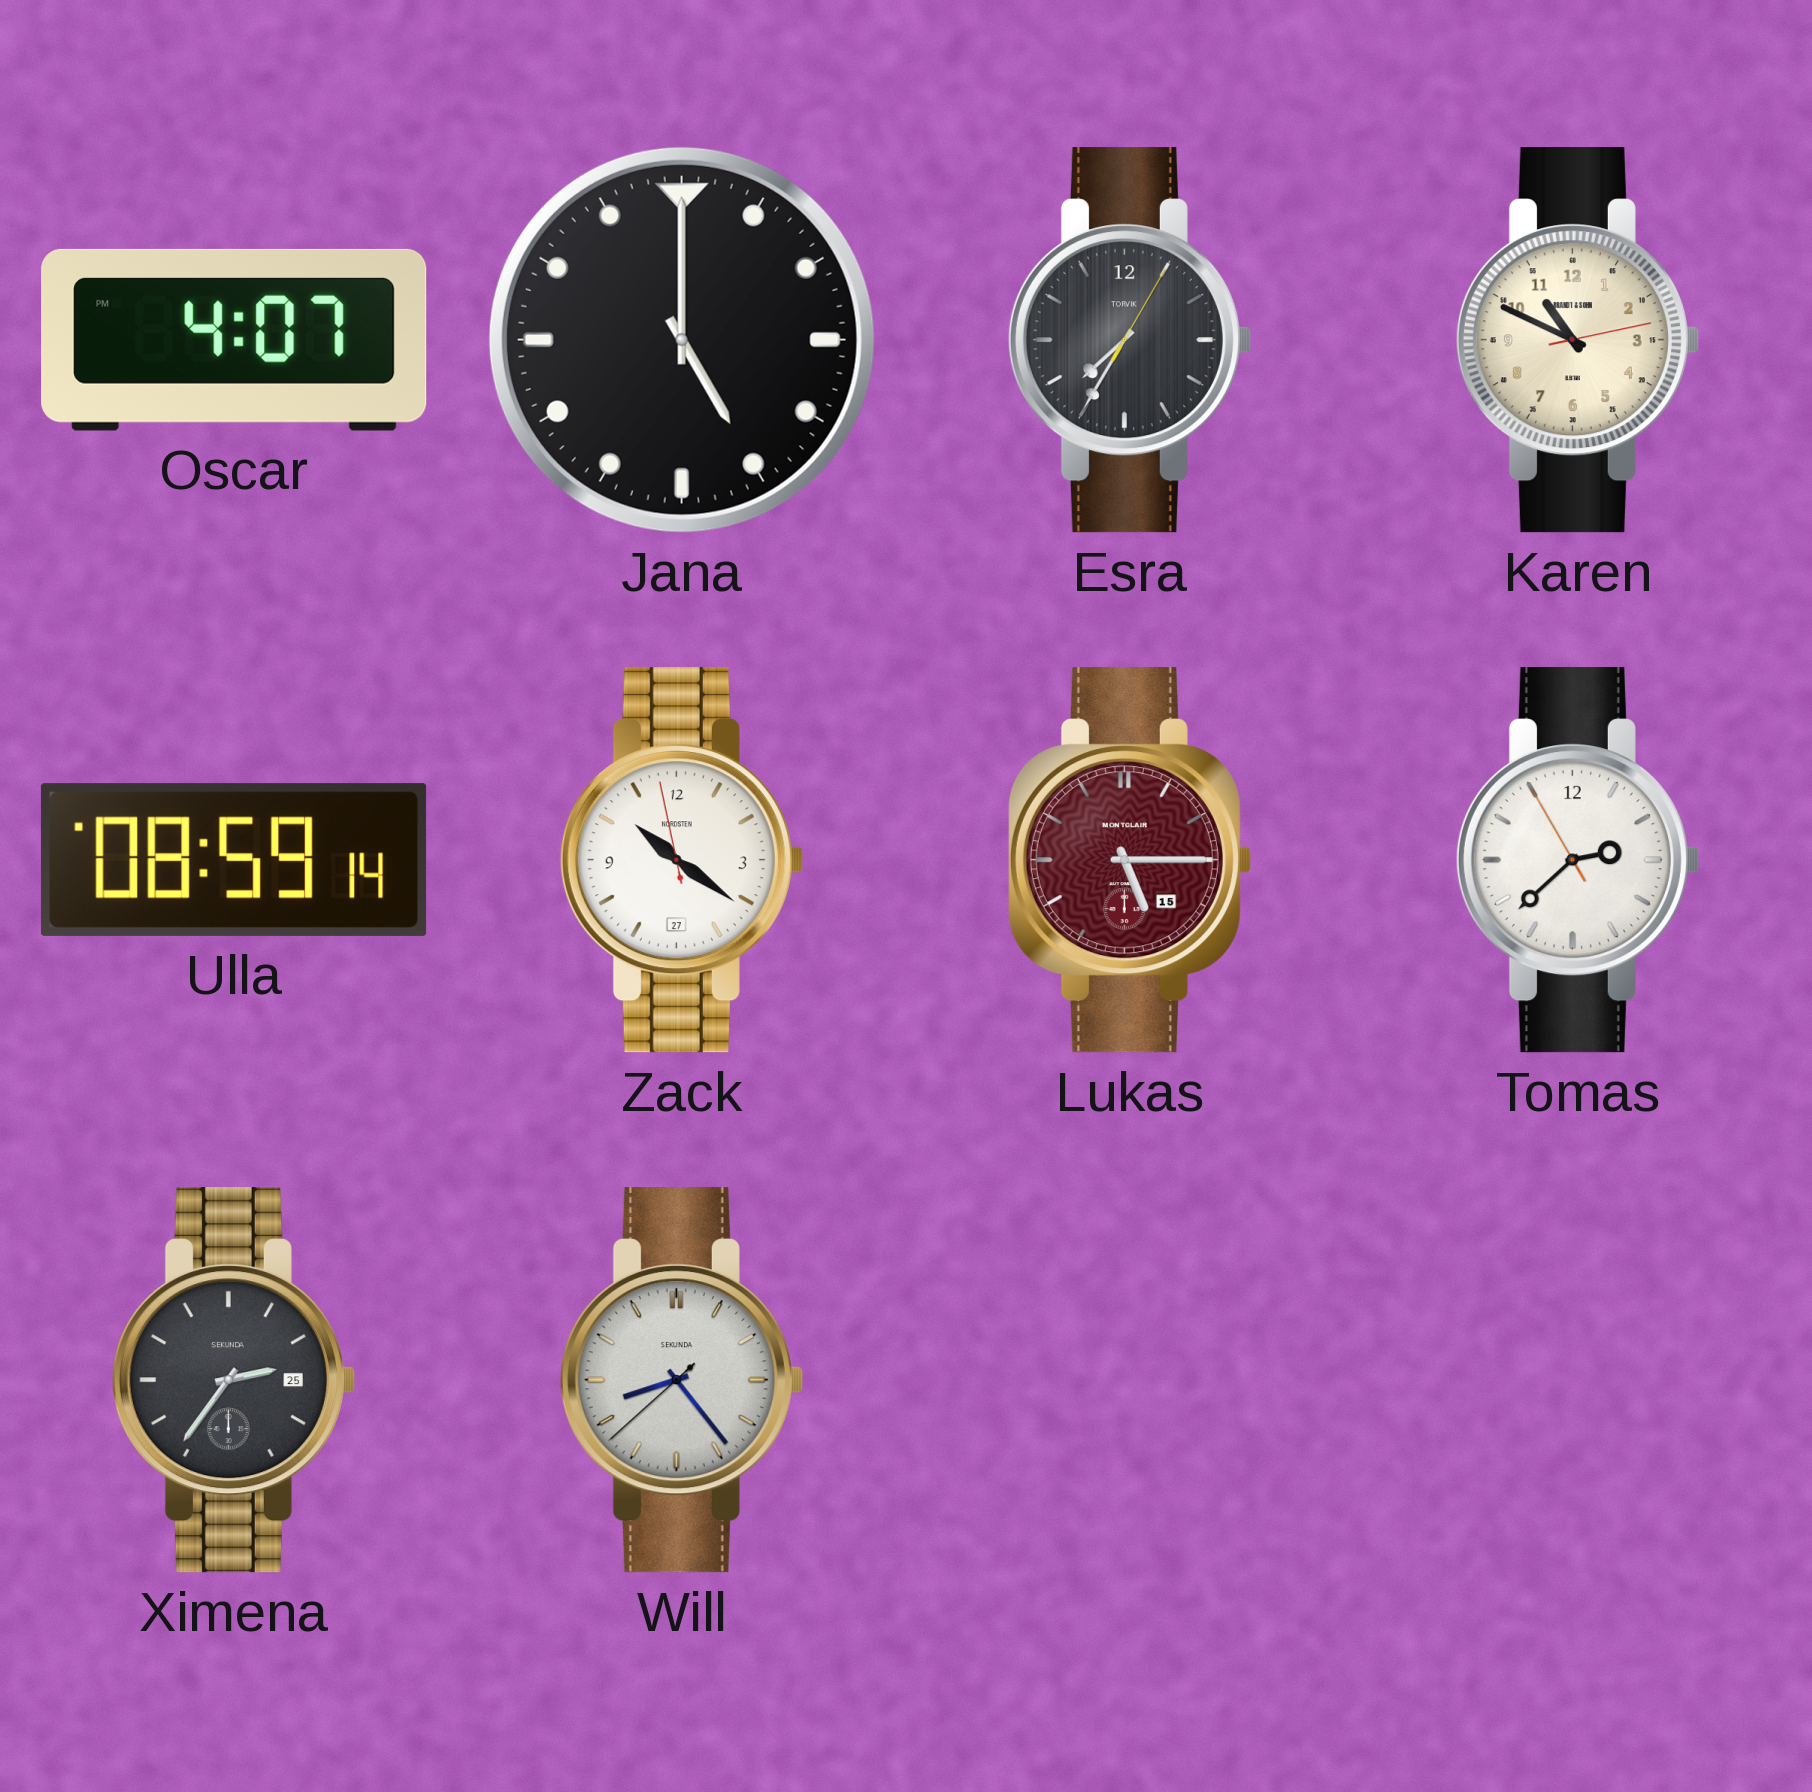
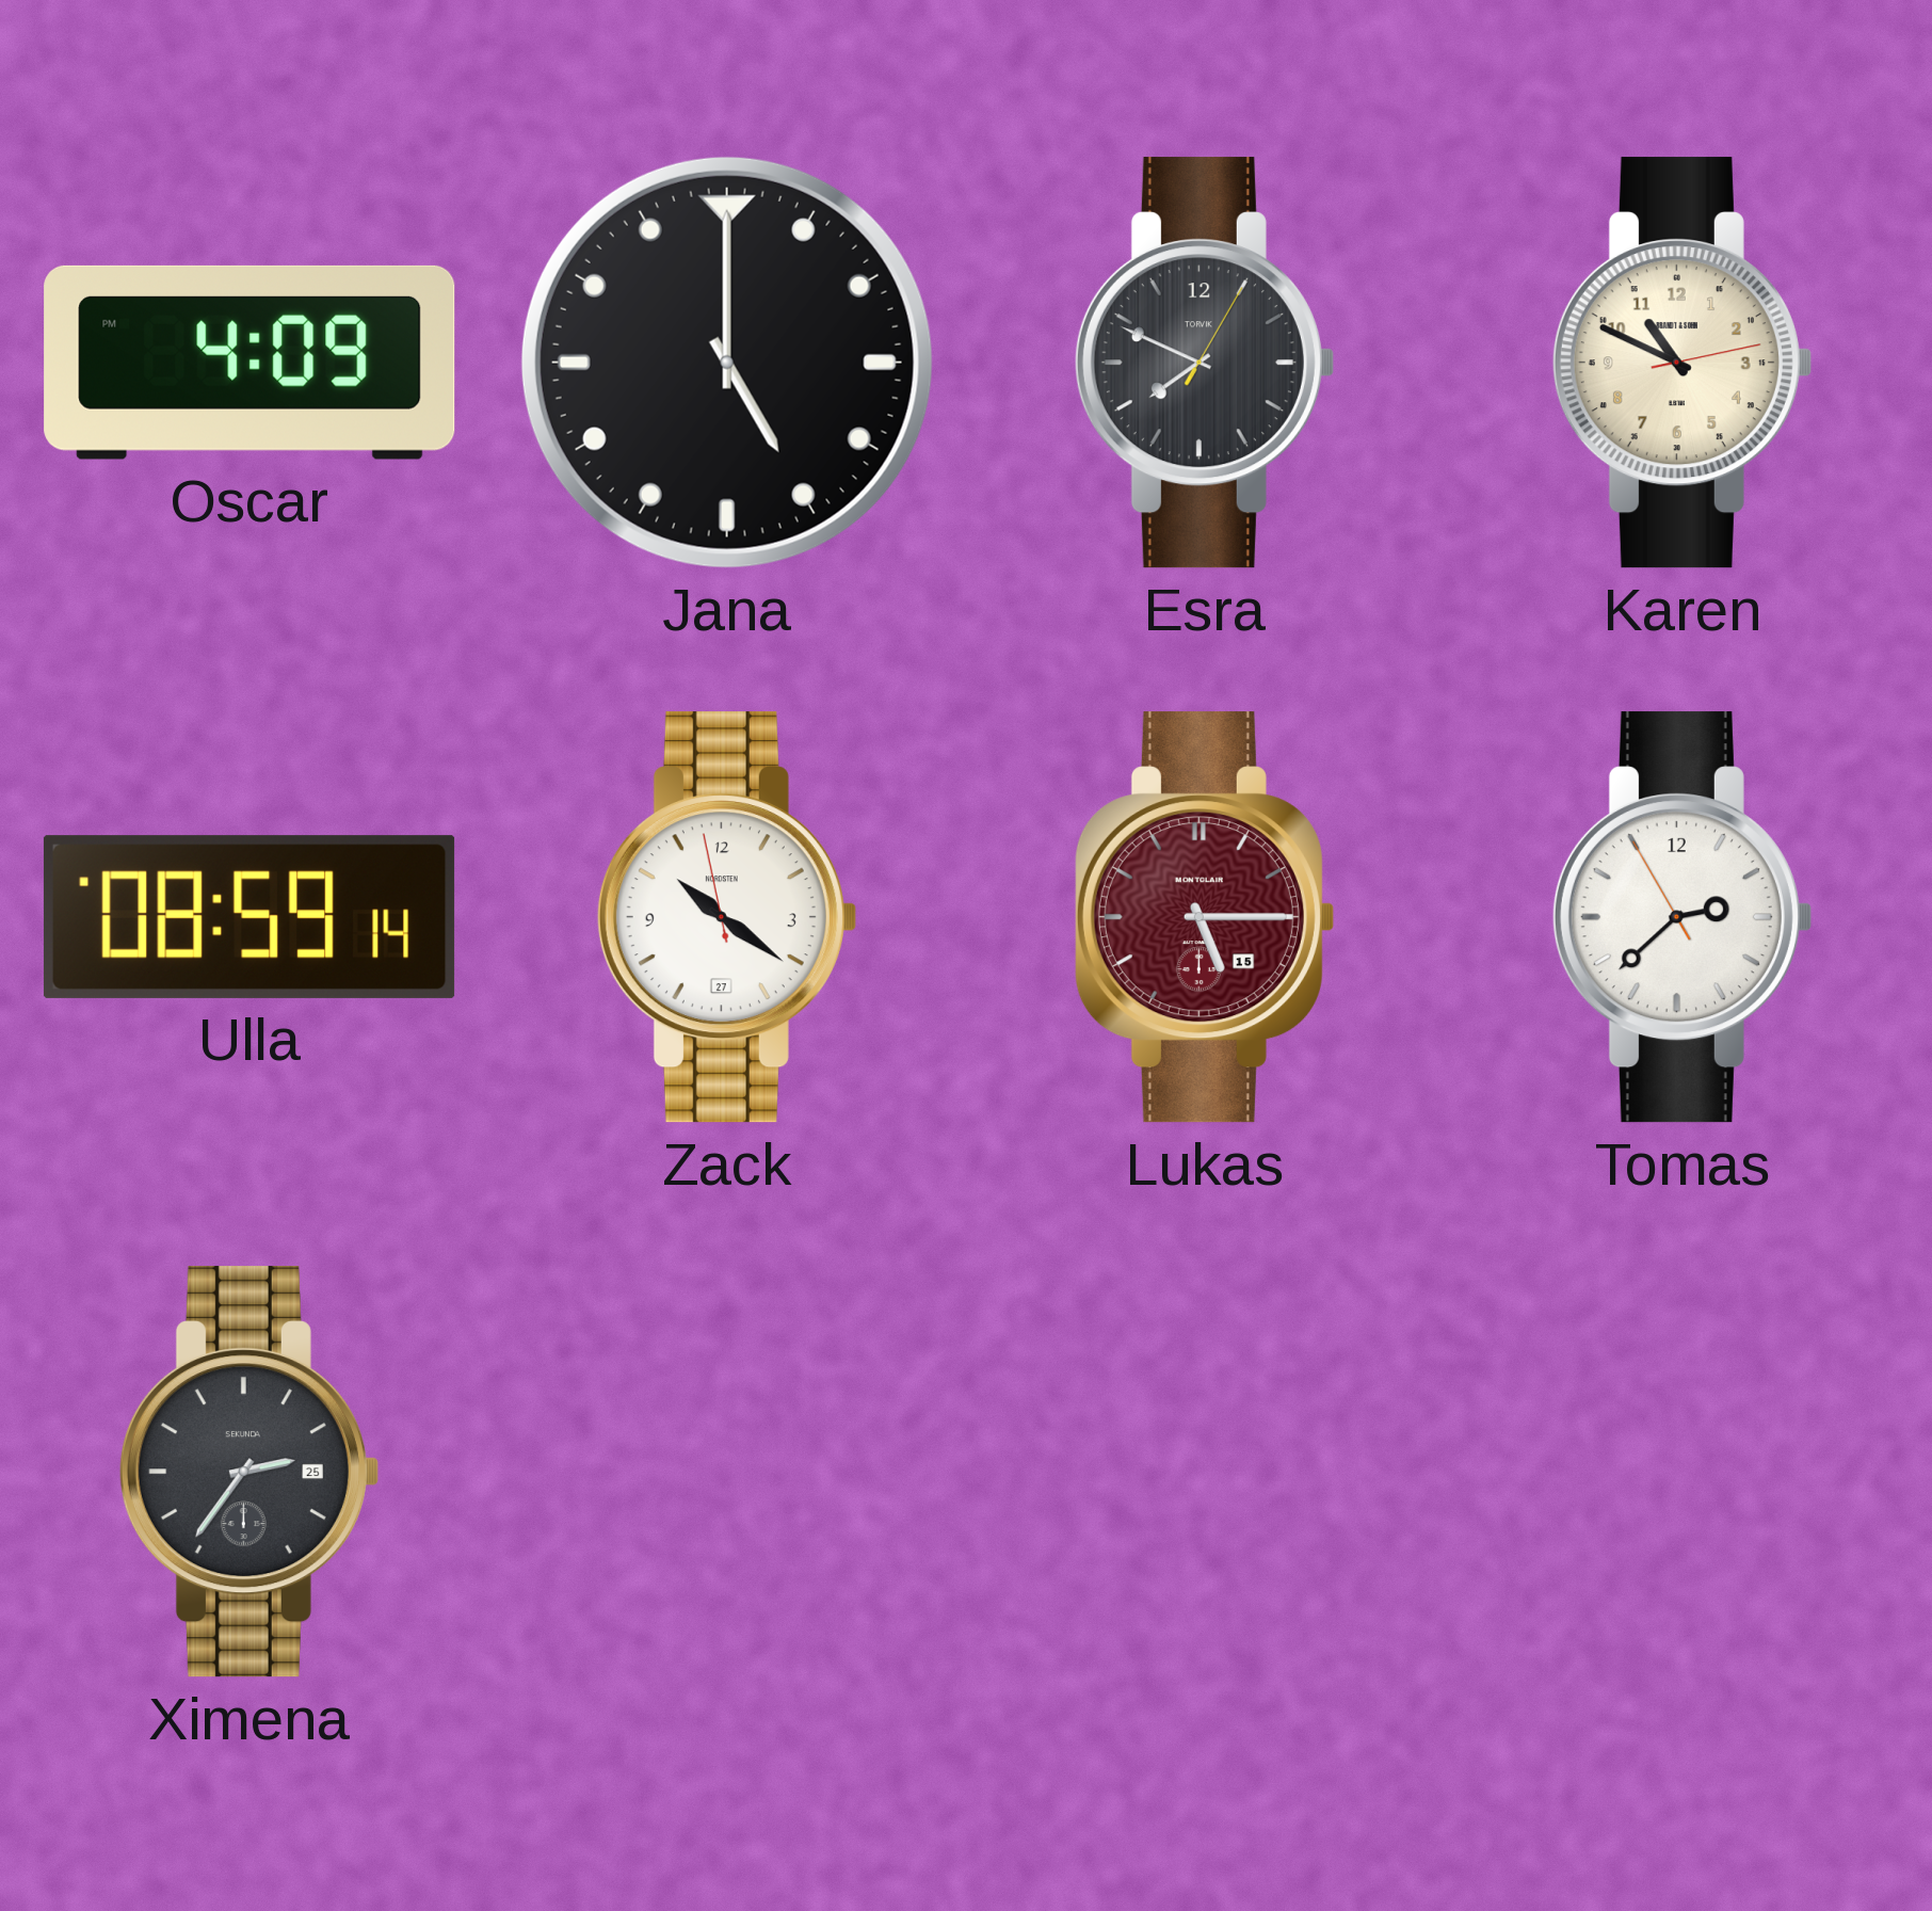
Oscar: 4:07 -> 4:09
Esra: 7:35 -> 7:49
Will: 8:23 -> none
